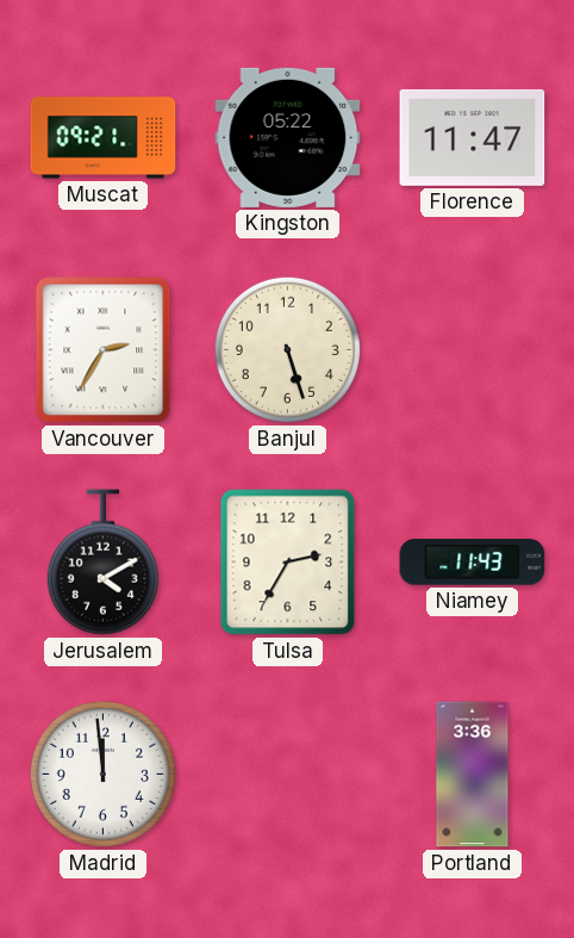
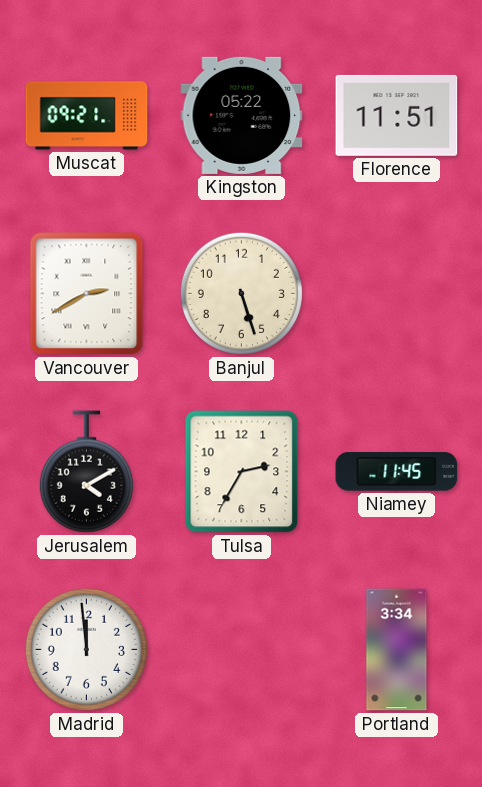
Florence: 11:47 -> 11:51
Vancouver: 2:35 -> 2:40
Niamey: 11:43 -> 11:45
Portland: 3:36 -> 3:34
